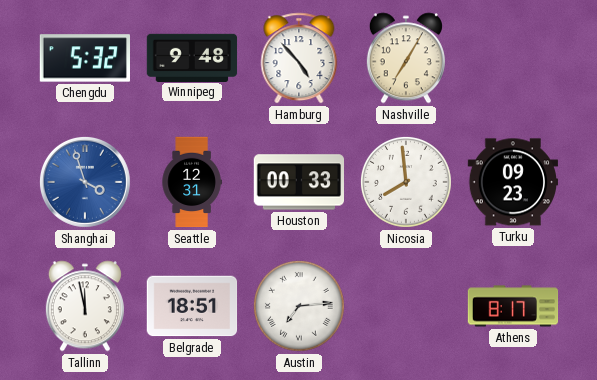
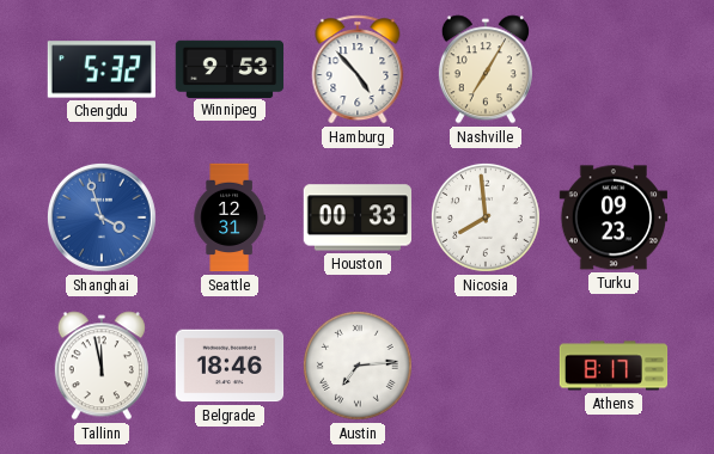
Winnipeg: 9:48 -> 9:53
Belgrade: 18:51 -> 18:46
